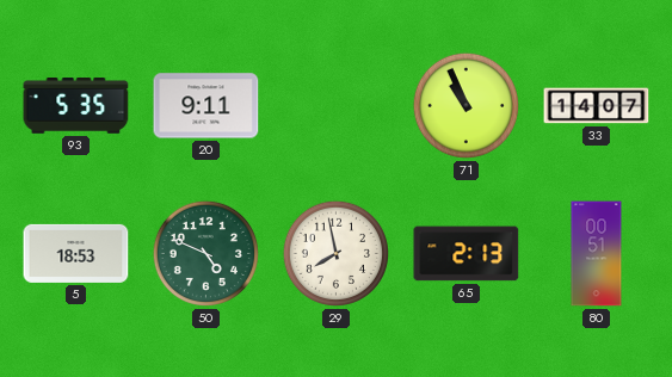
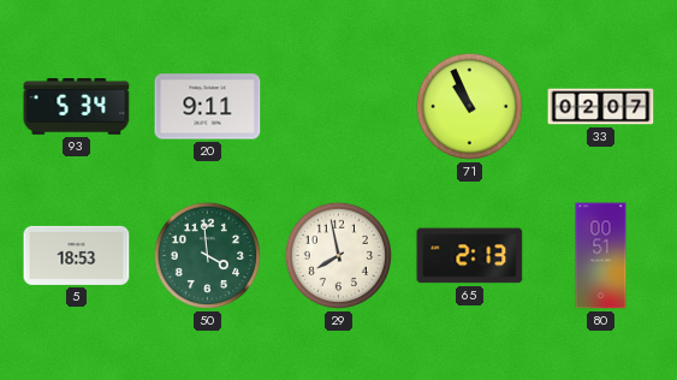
93: 5:35 -> 5:34
33: 14:07 -> 02:07
50: 4:49 -> 3:59
